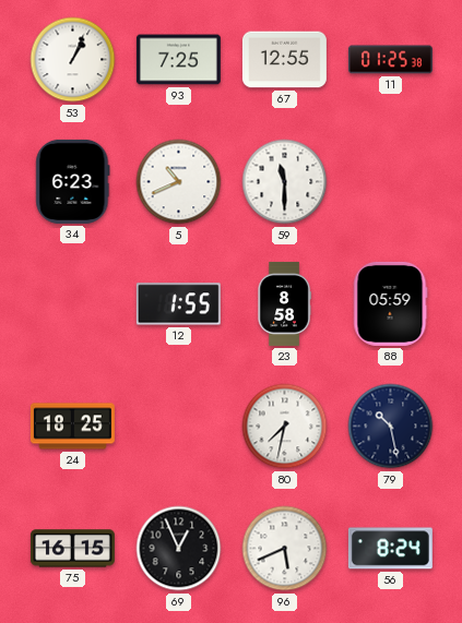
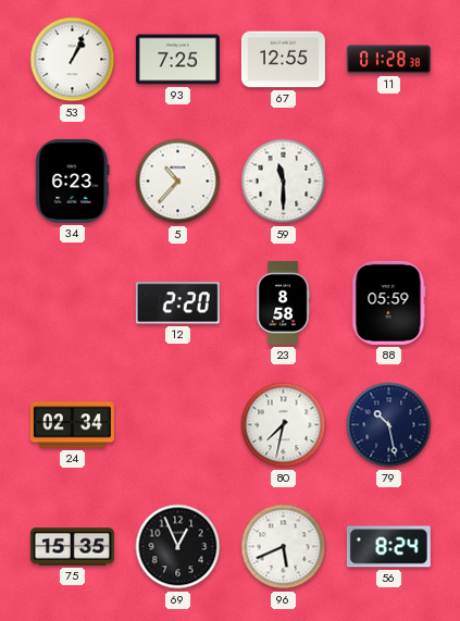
11: 01:25 -> 01:28
5: 10:41 -> 10:37
12: 1:55 -> 2:20
24: 18:25 -> 02:34
75: 16:15 -> 15:35
